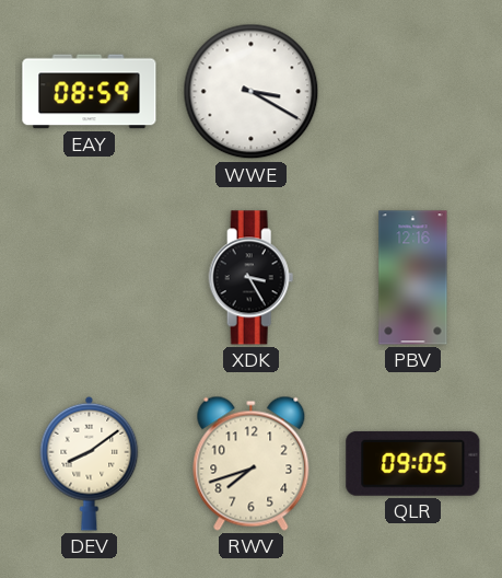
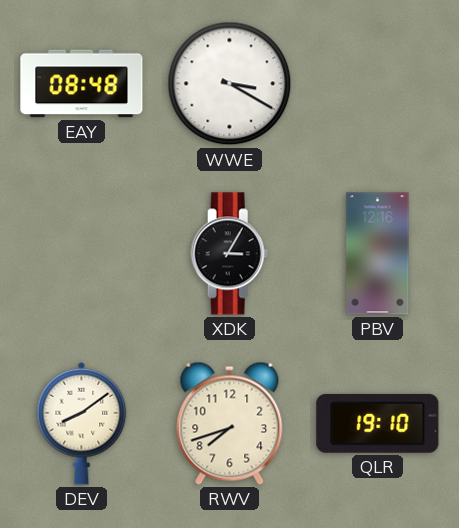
EAY: 08:59 -> 08:48
XDK: 3:25 -> 3:05
QLR: 09:05 -> 19:10
